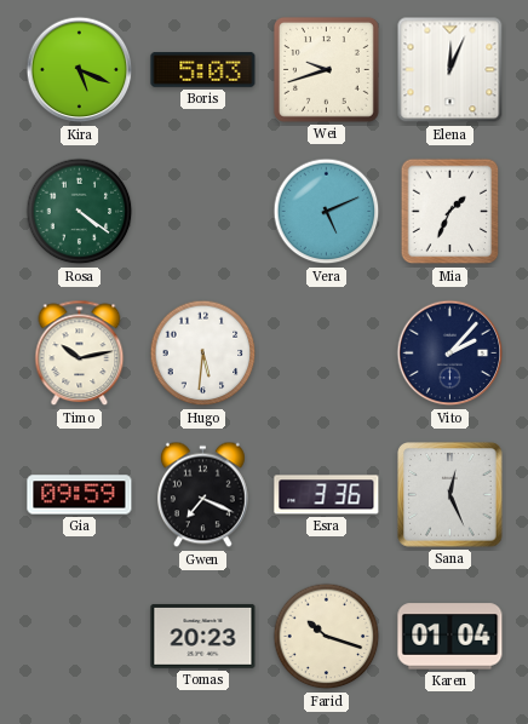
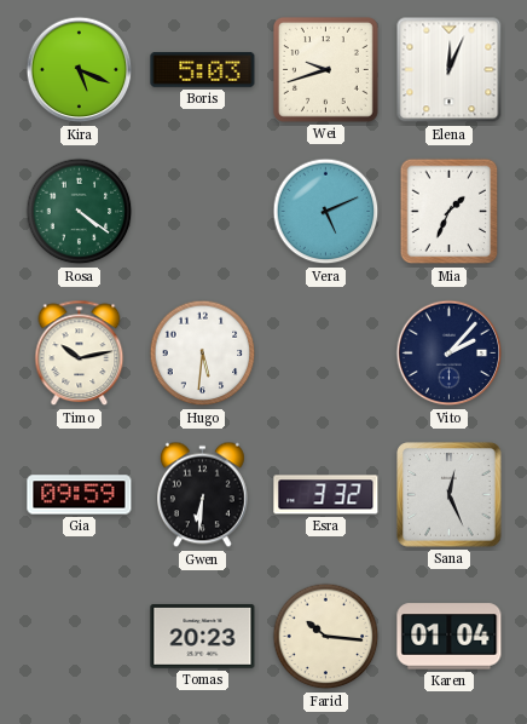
Gwen: 7:19 -> 6:31
Esra: 3:36 -> 3:32
Farid: 10:18 -> 10:16
